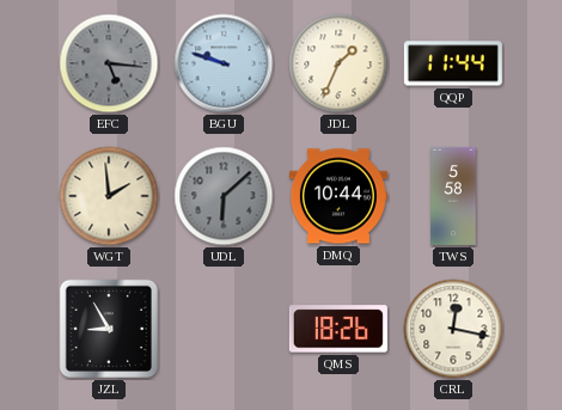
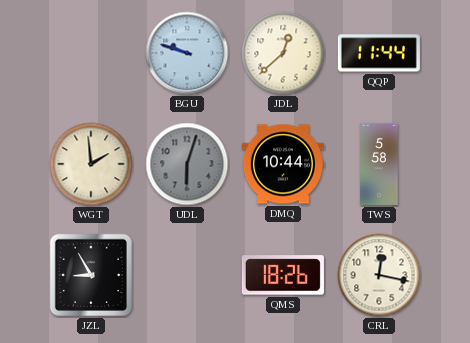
EFC: 5:16 -> none
JDL: 1:34 -> 12:38
UDL: 6:08 -> 6:03
